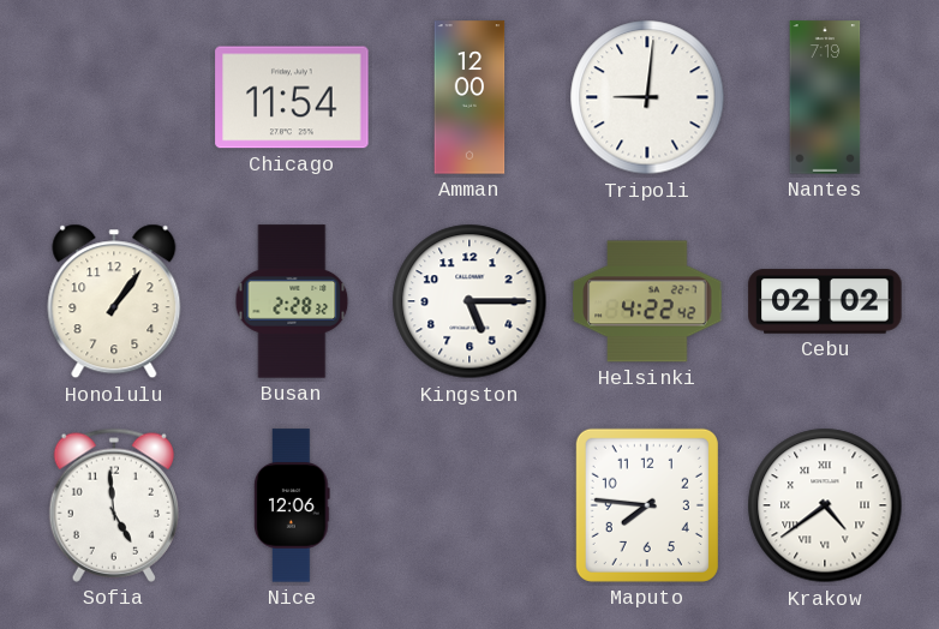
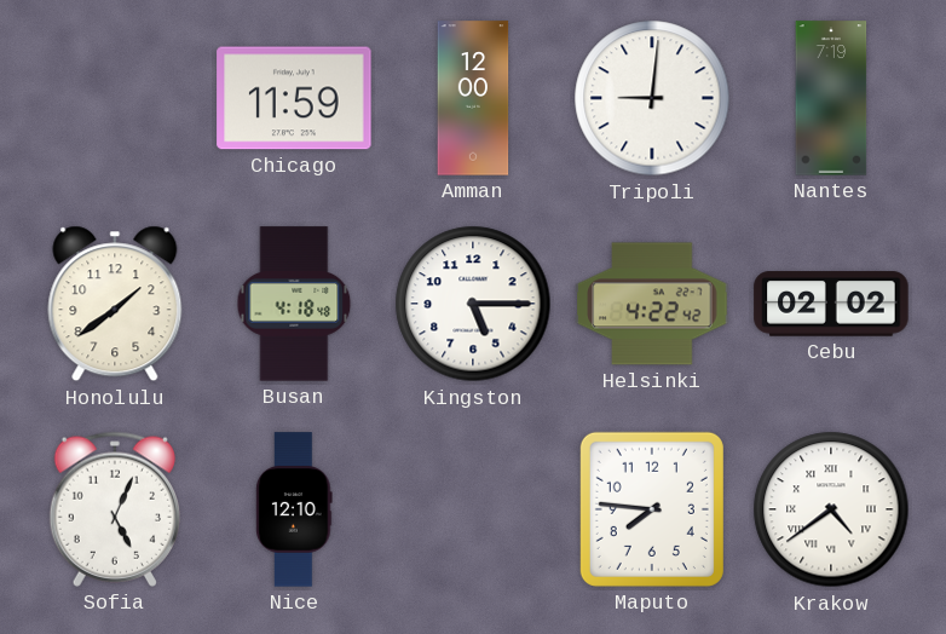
Chicago: 11:54 -> 11:59
Honolulu: 1:06 -> 1:39
Busan: 2:28 -> 4:18
Sofia: 4:59 -> 5:04
Nice: 12:06 -> 12:10
